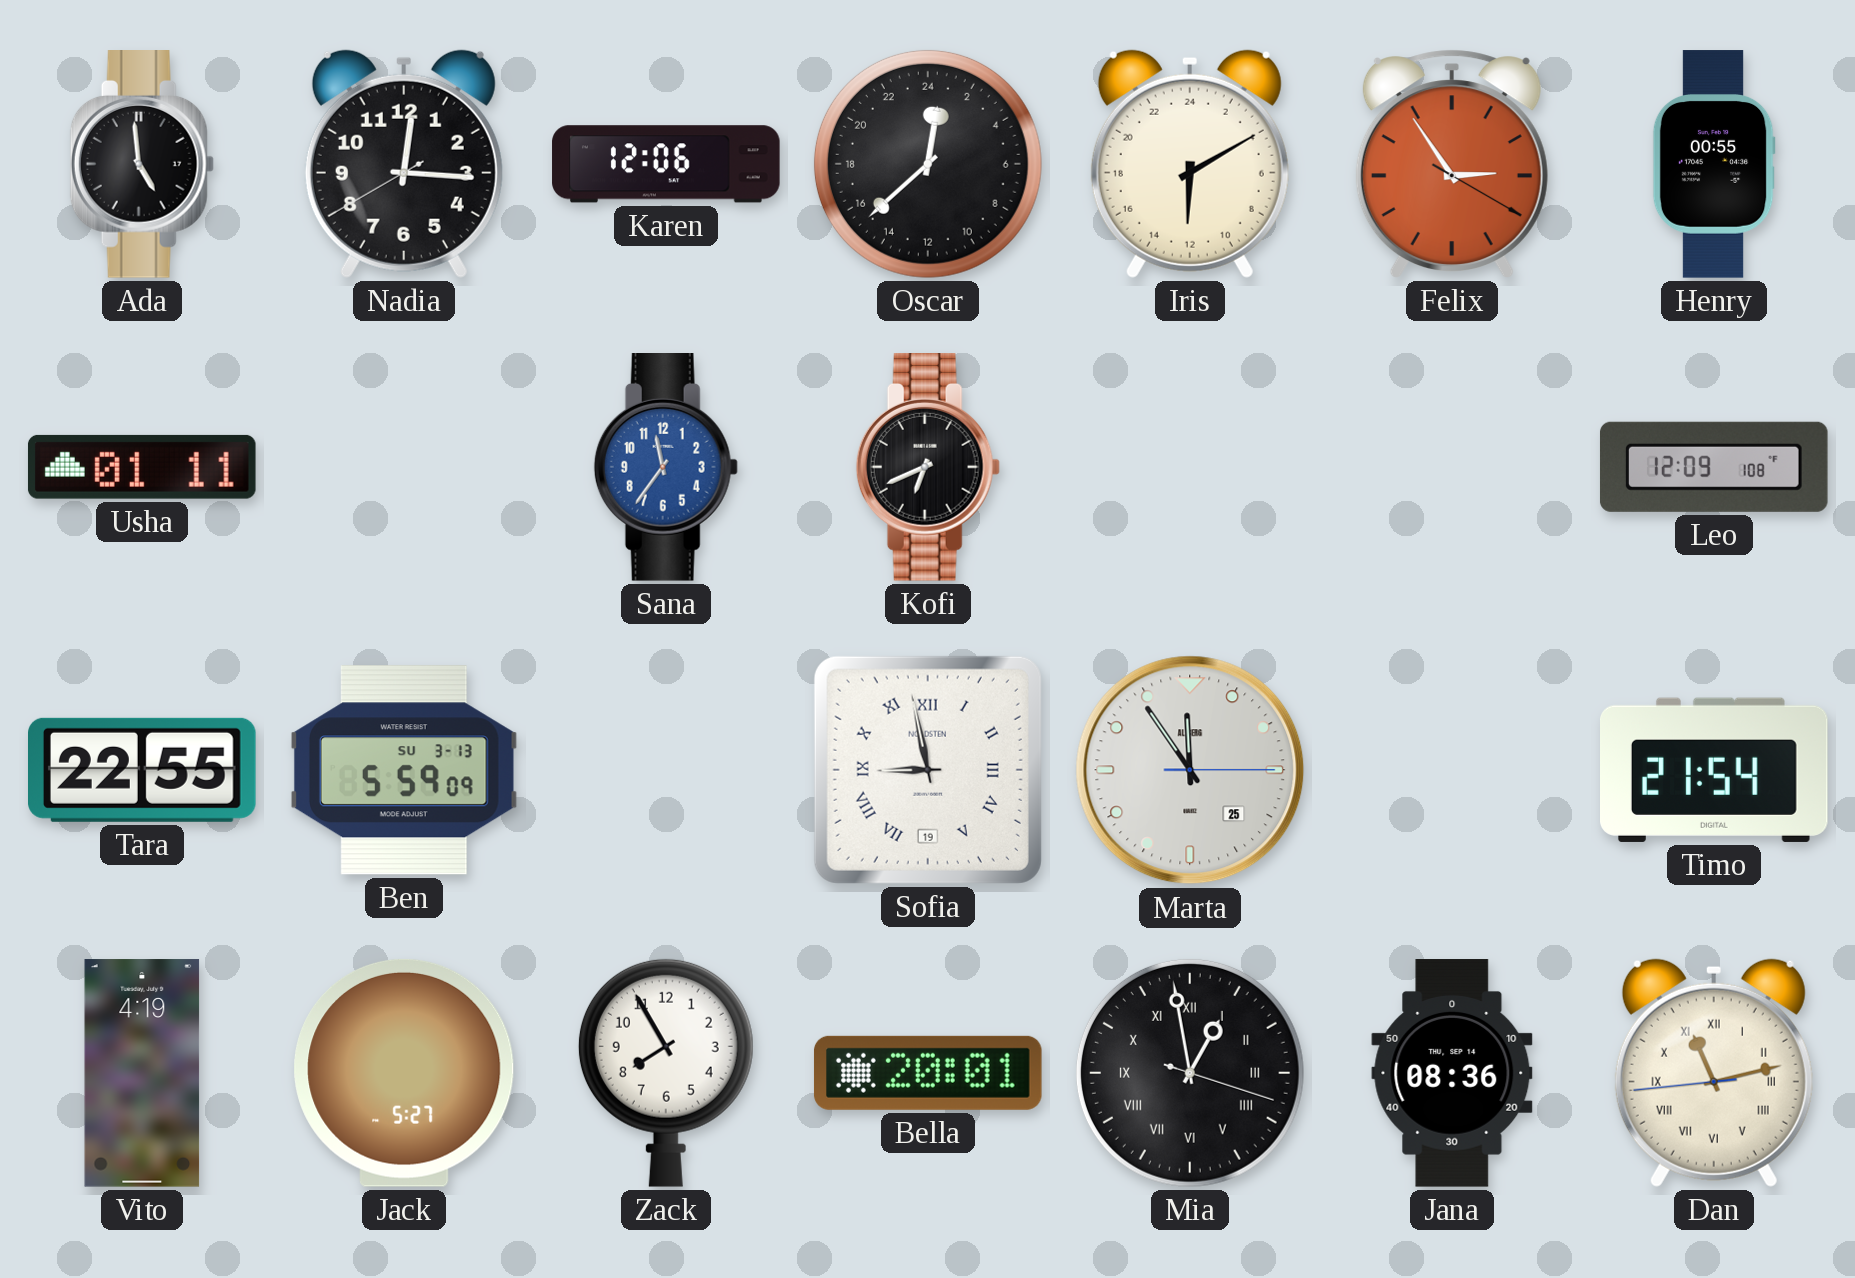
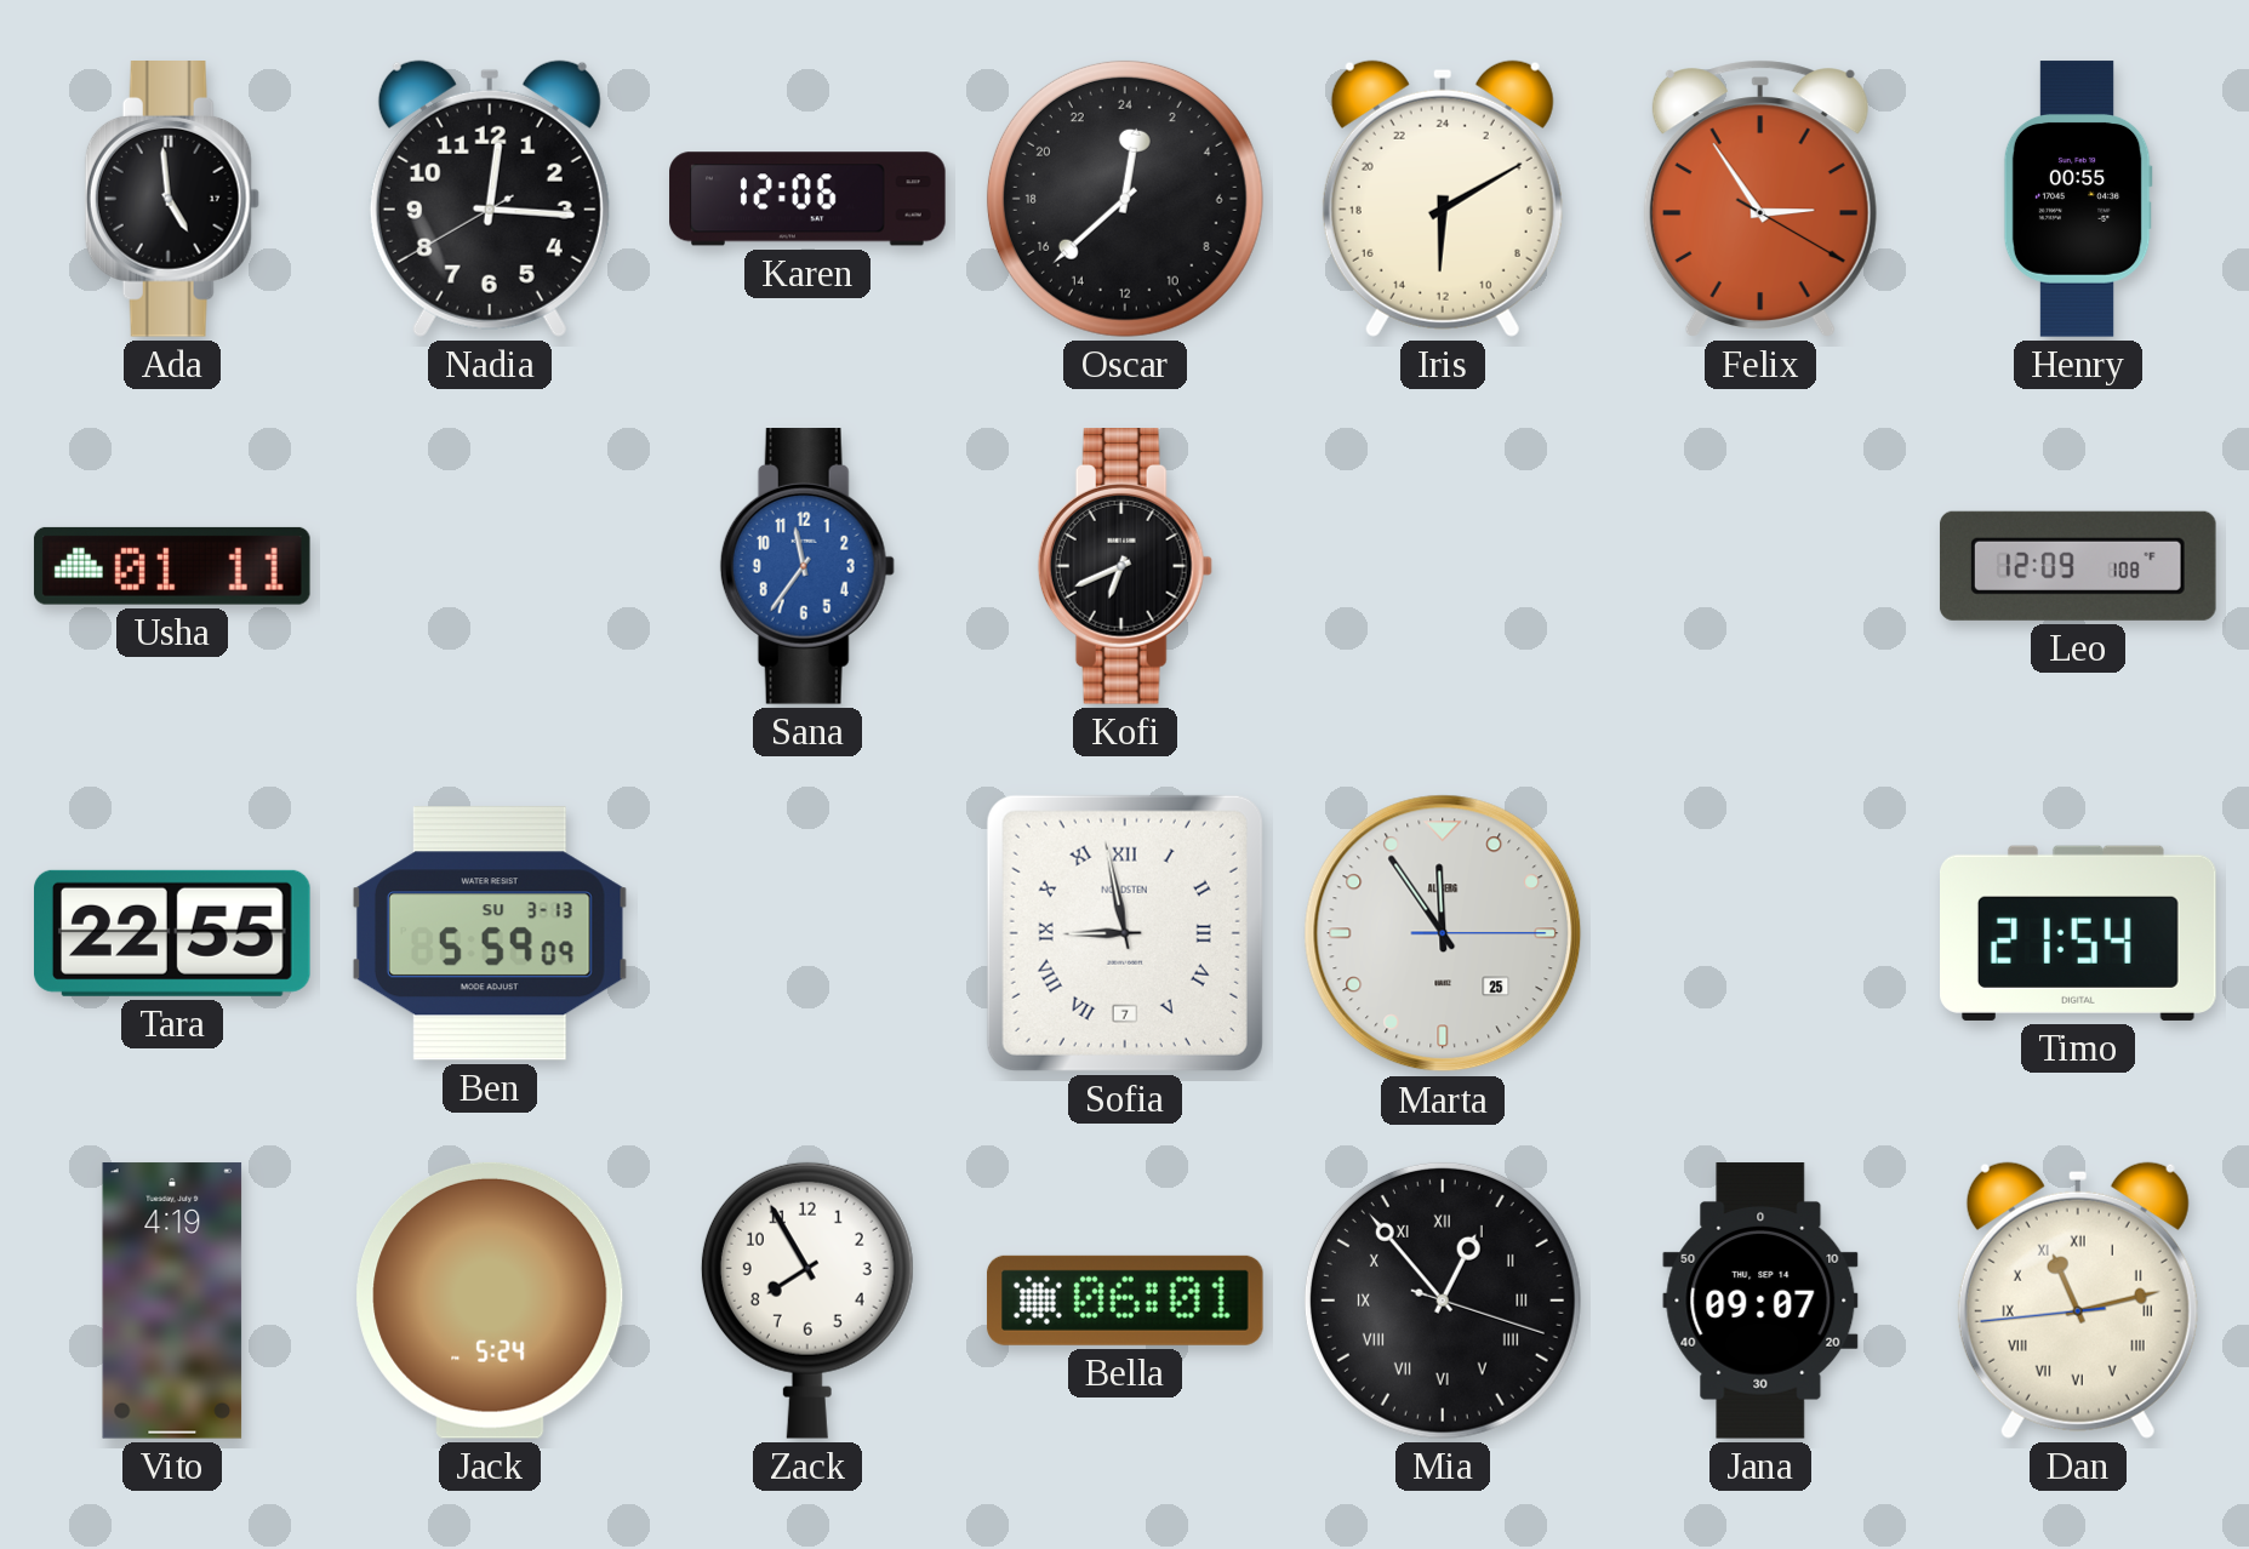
Sofia date: 19 -> 7
Jack: 5:27 -> 5:24
Bella: 20:01 -> 06:01
Mia: 12:58 -> 12:53
Jana: 08:36 -> 09:07
